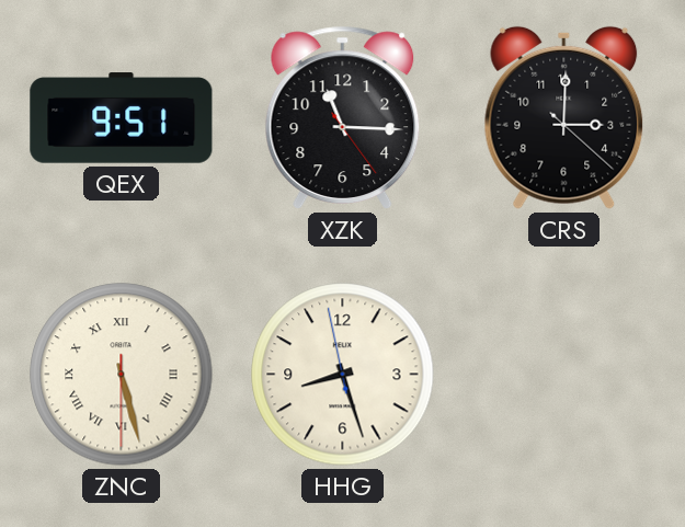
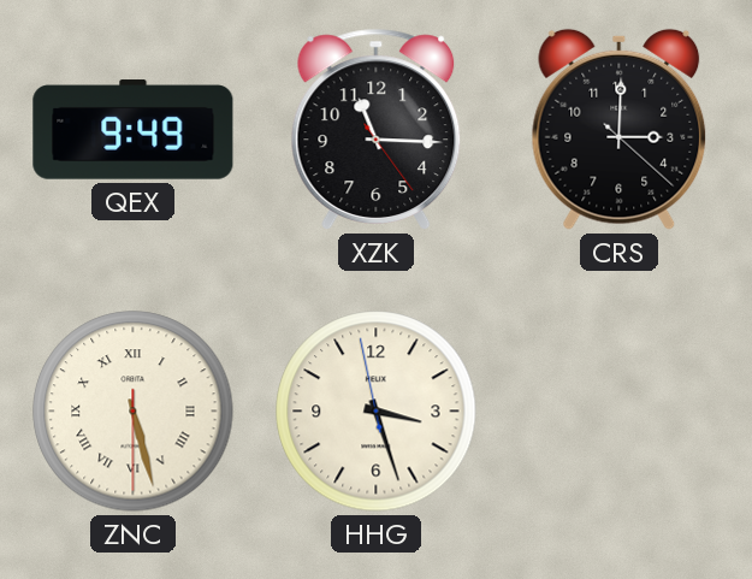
QEX: 9:51 -> 9:49
HHG: 8:26 -> 3:26
